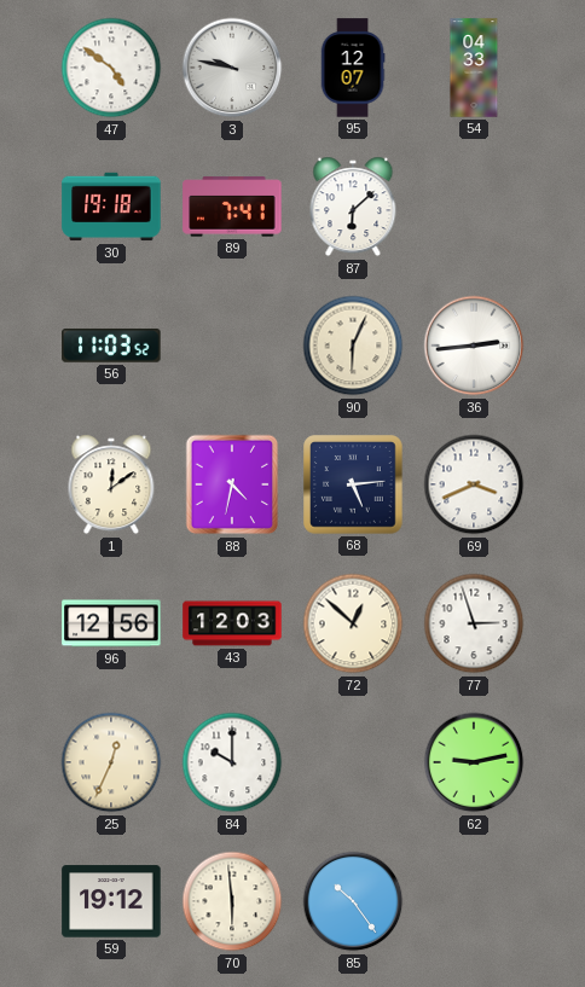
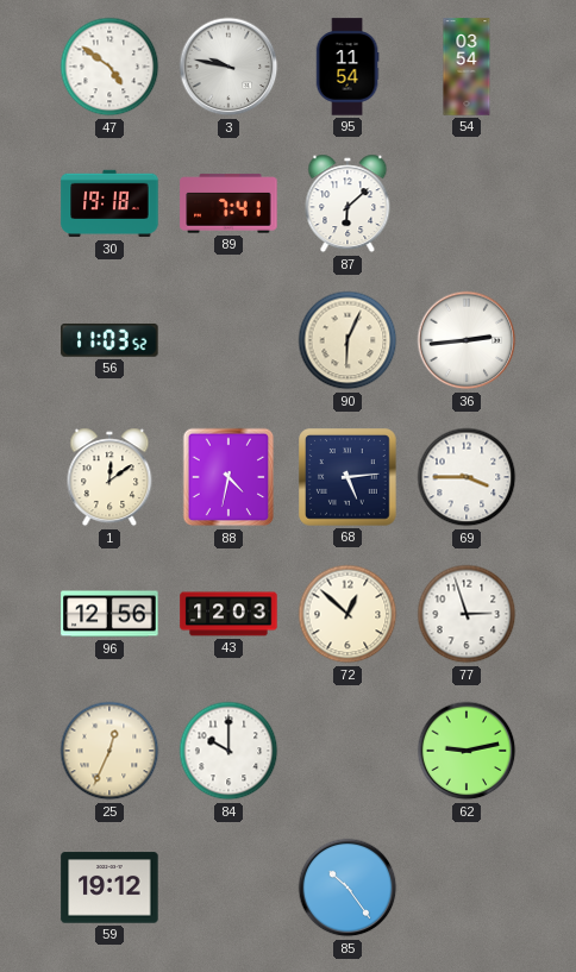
95: 12:07 -> 11:54
54: 04:33 -> 03:54
69: 3:41 -> 3:45
70: 5:59 -> none
